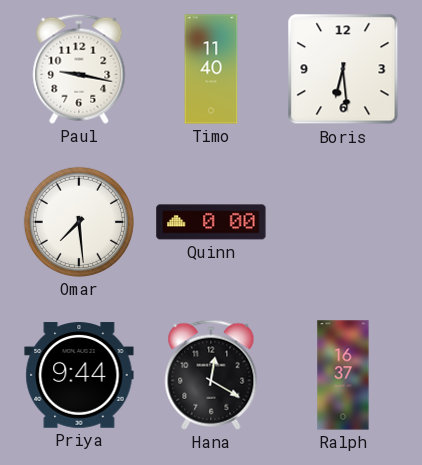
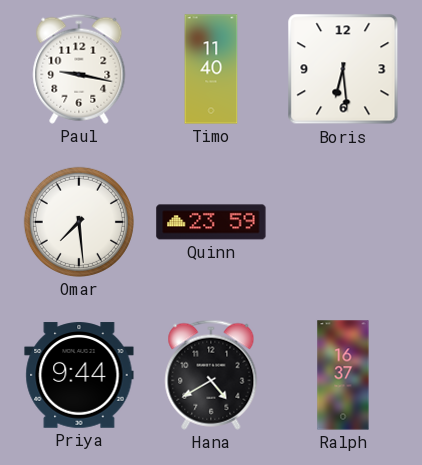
Quinn: 0:00 -> 23:59
Hana: 12:20 -> 4:40
